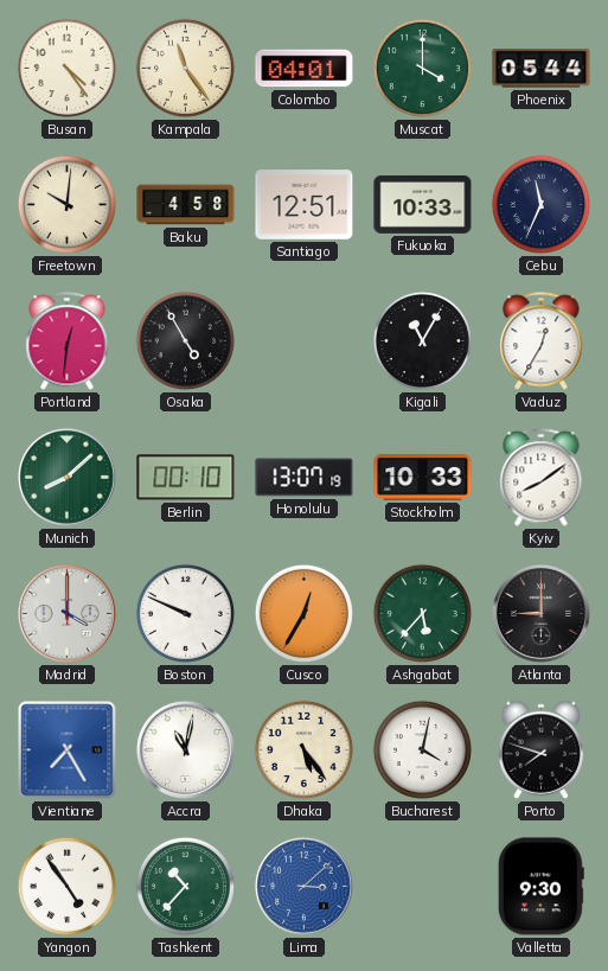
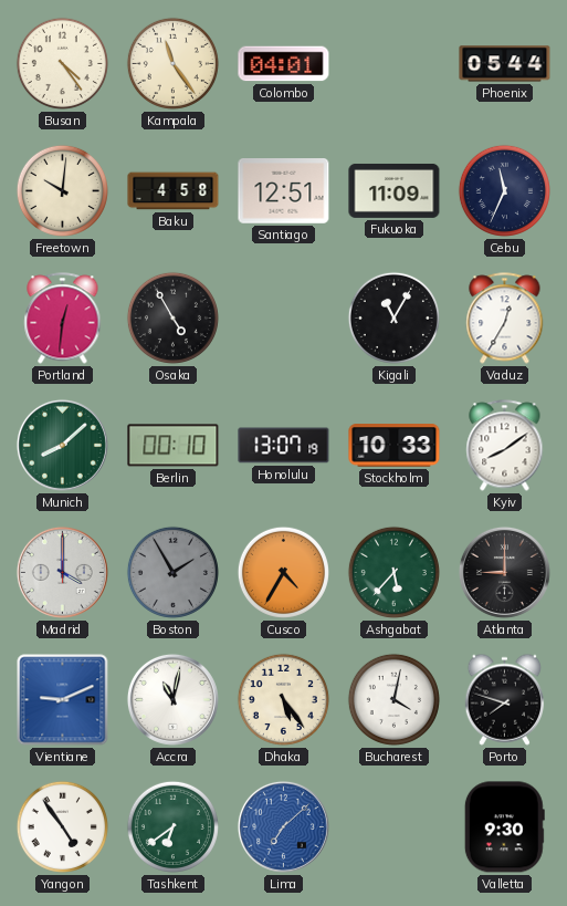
Muscat: 4:00 -> none
Fukuoka: 10:33 -> 11:09
Boston: 9:49 -> 1:55
Boston dial: white -> grey
Cusco: 12:35 -> 4:35
Vientiane: 7:25 -> 9:11
Tashkent: 10:37 -> 6:39
Lima: 3:08 -> 7:08
